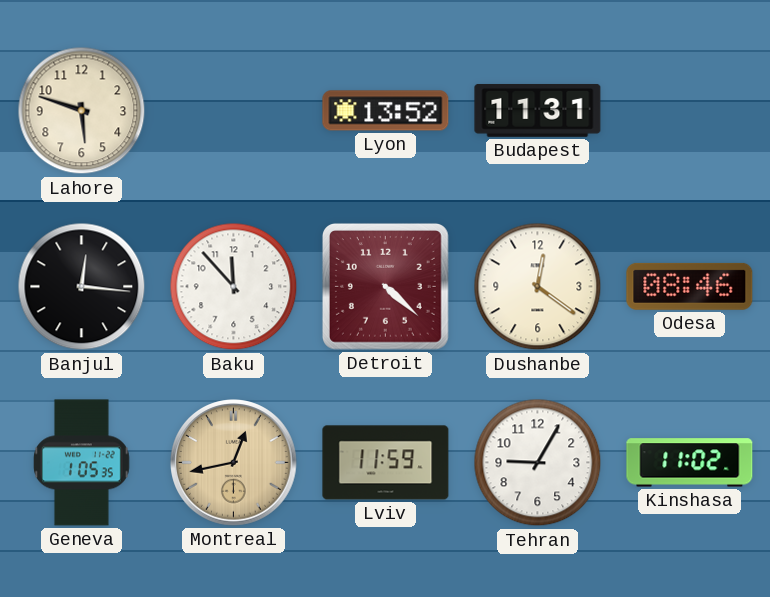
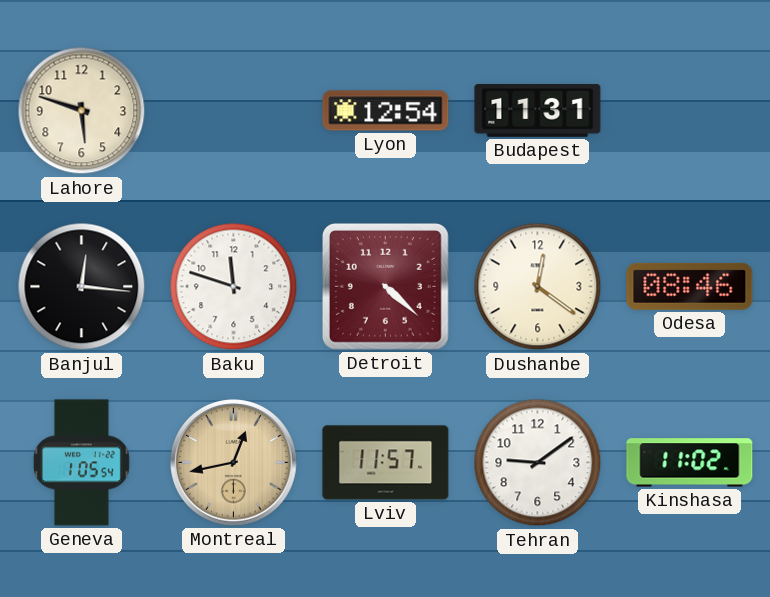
Lyon: 13:52 -> 12:54
Baku: 11:53 -> 11:48
Geneva: 1:05:35 -> 1:05:54
Lviv: 11:59 -> 11:57
Tehran: 9:05 -> 9:09
